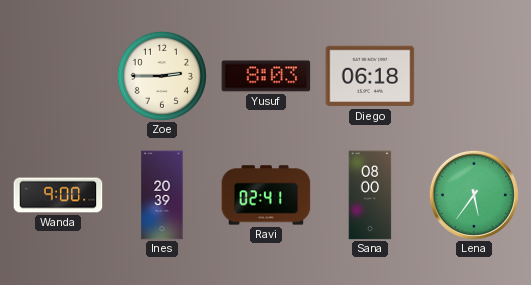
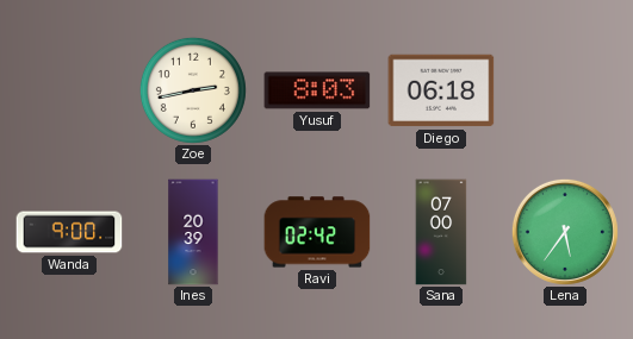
Zoe: 2:45 -> 2:43
Ravi: 02:41 -> 02:42
Sana: 08:00 -> 07:00
